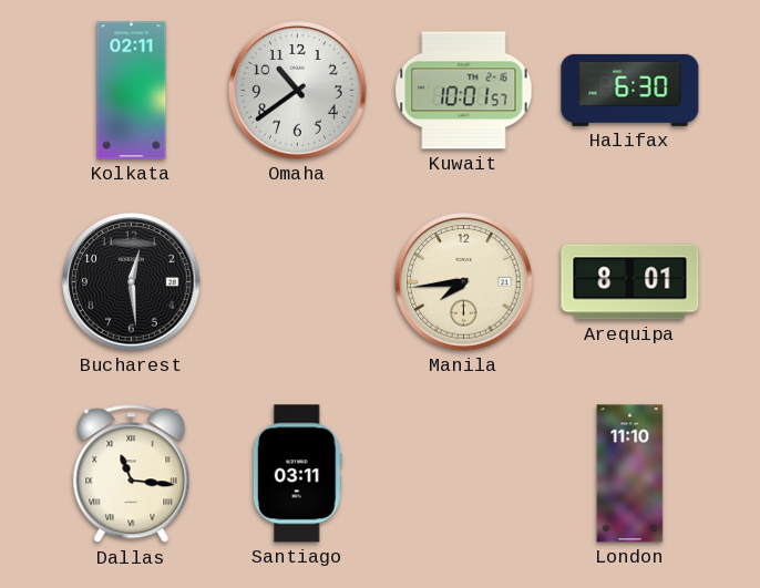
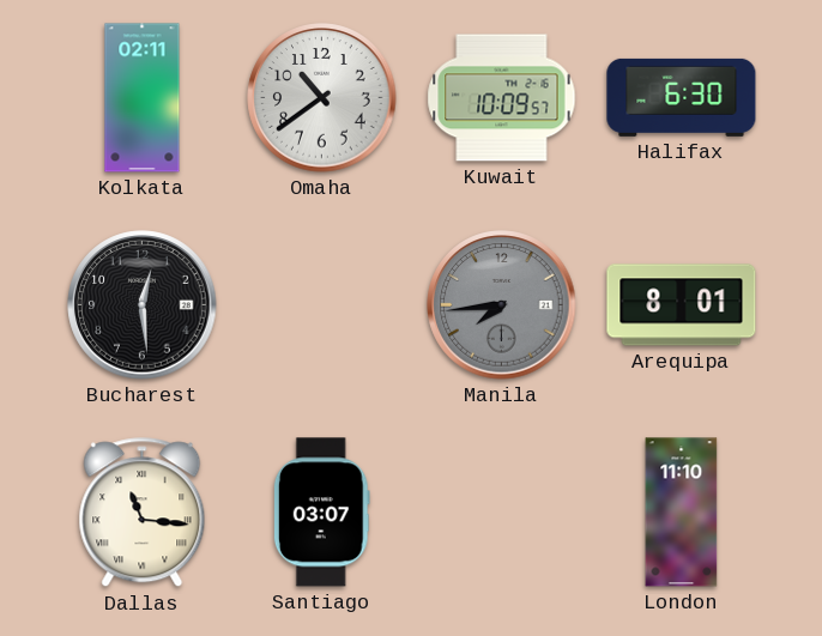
Kuwait: 10:01 -> 10:09
Manila dial: cream -> grey
Santiago: 03:11 -> 03:07
